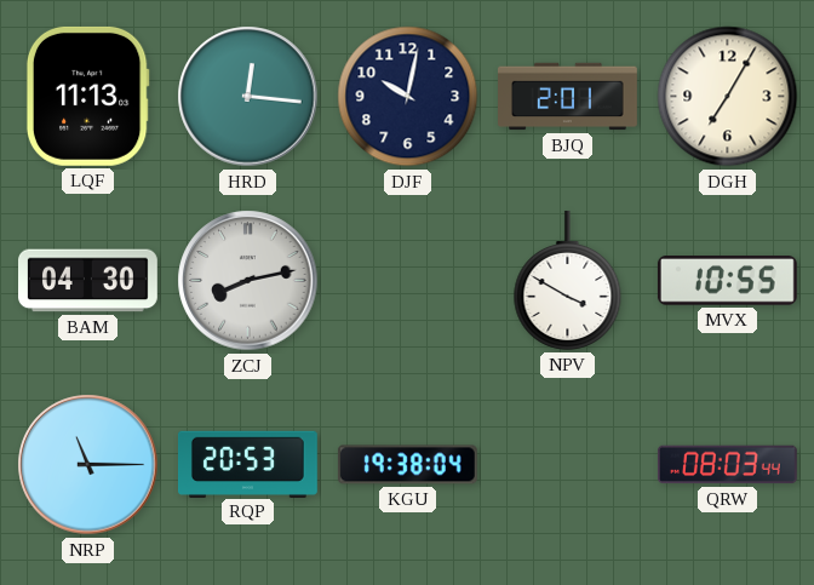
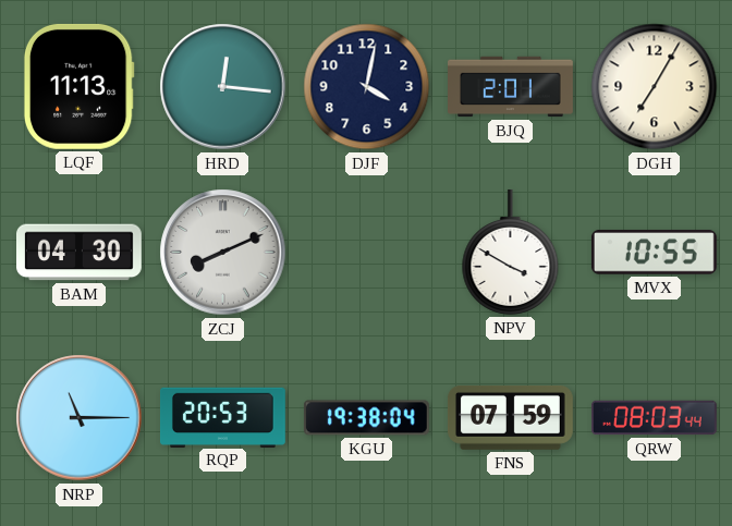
DJF: 10:02 -> 4:02
ZCJ: 8:13 -> 8:11
FNS: none -> 07:59
